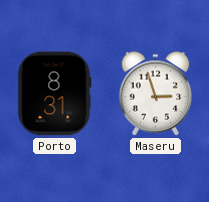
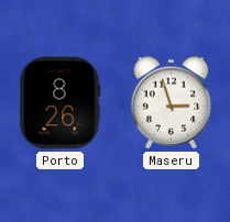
Porto: 8:31 -> 8:26
